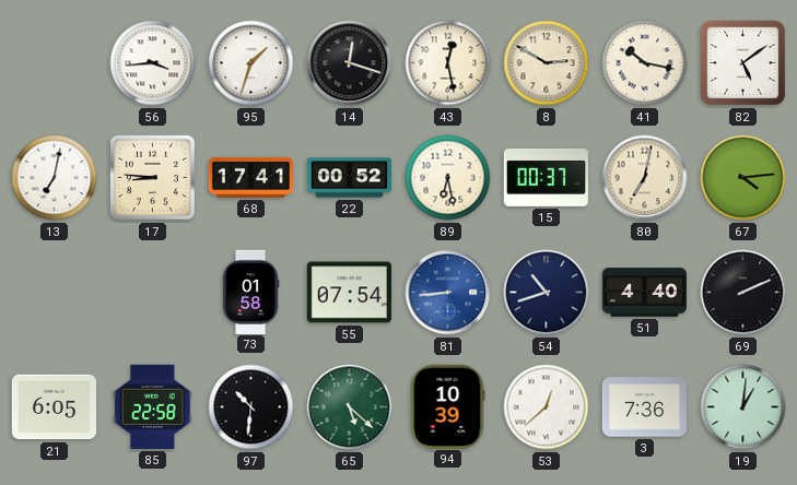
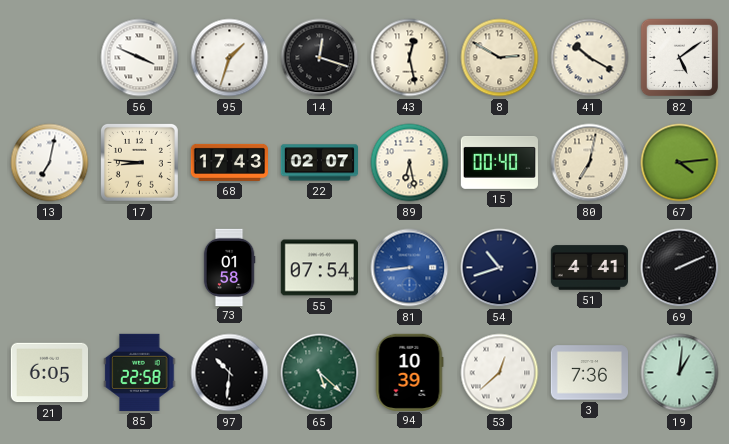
56: 3:44 -> 3:49
41: 10:17 -> 10:20
68: 17:41 -> 17:43
22: 00:52 -> 02:07
15: 00:37 -> 00:40
51: 4:40 -> 4:41
